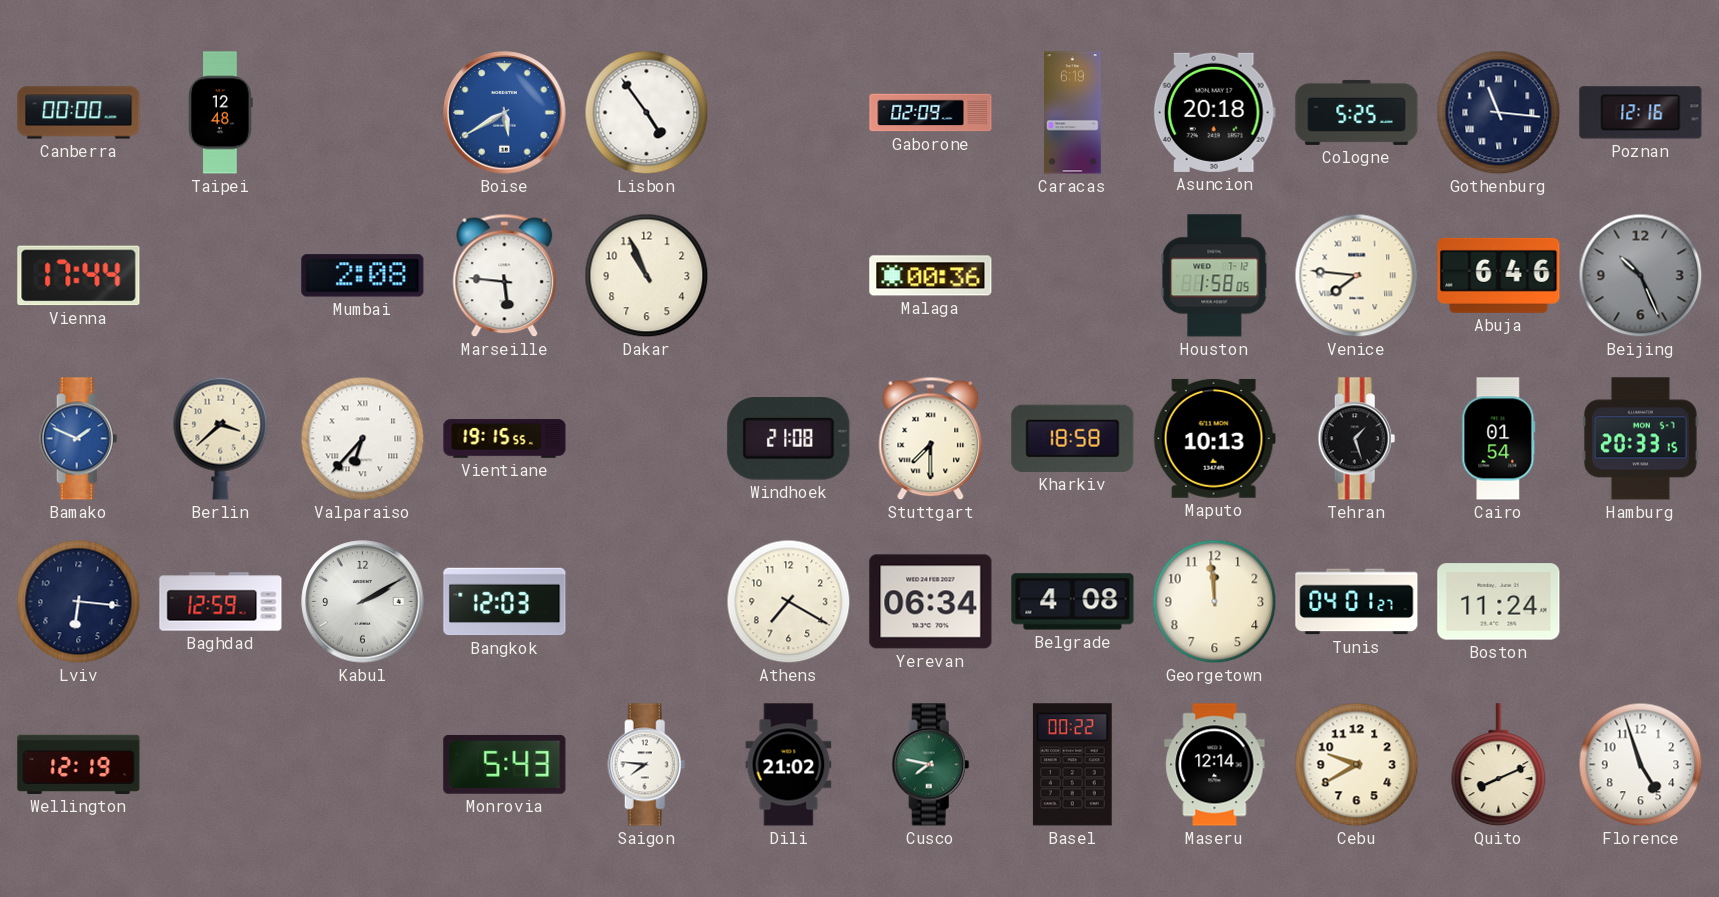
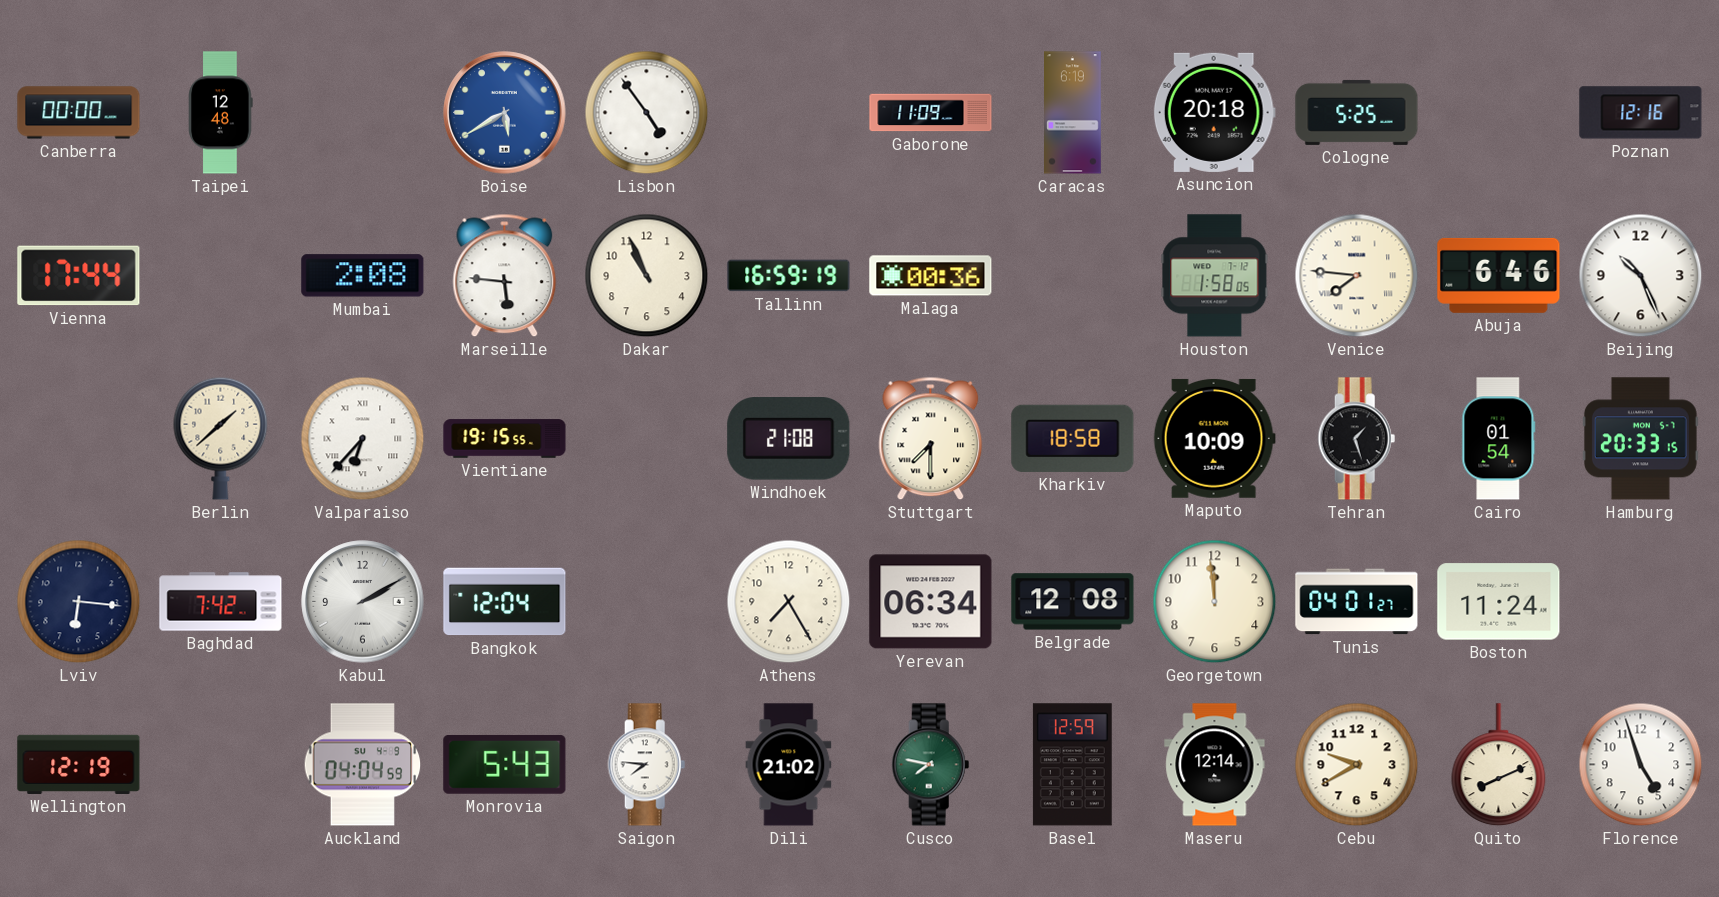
Gaborone: 02:09 -> 11:09
Gothenburg: 11:16 -> none
Tallinn: none -> 16:59
Beijing dial: grey -> white
Bamako: 1:49 -> none
Berlin: 3:38 -> 1:38
Maputo: 10:13 -> 10:09
Baghdad: 12:59 -> 7:42
Bangkok: 12:03 -> 12:04
Athens: 7:20 -> 7:25
Belgrade: 4:08 -> 12:08
Auckland: none -> 04:04
Basel: 00:22 -> 12:59
